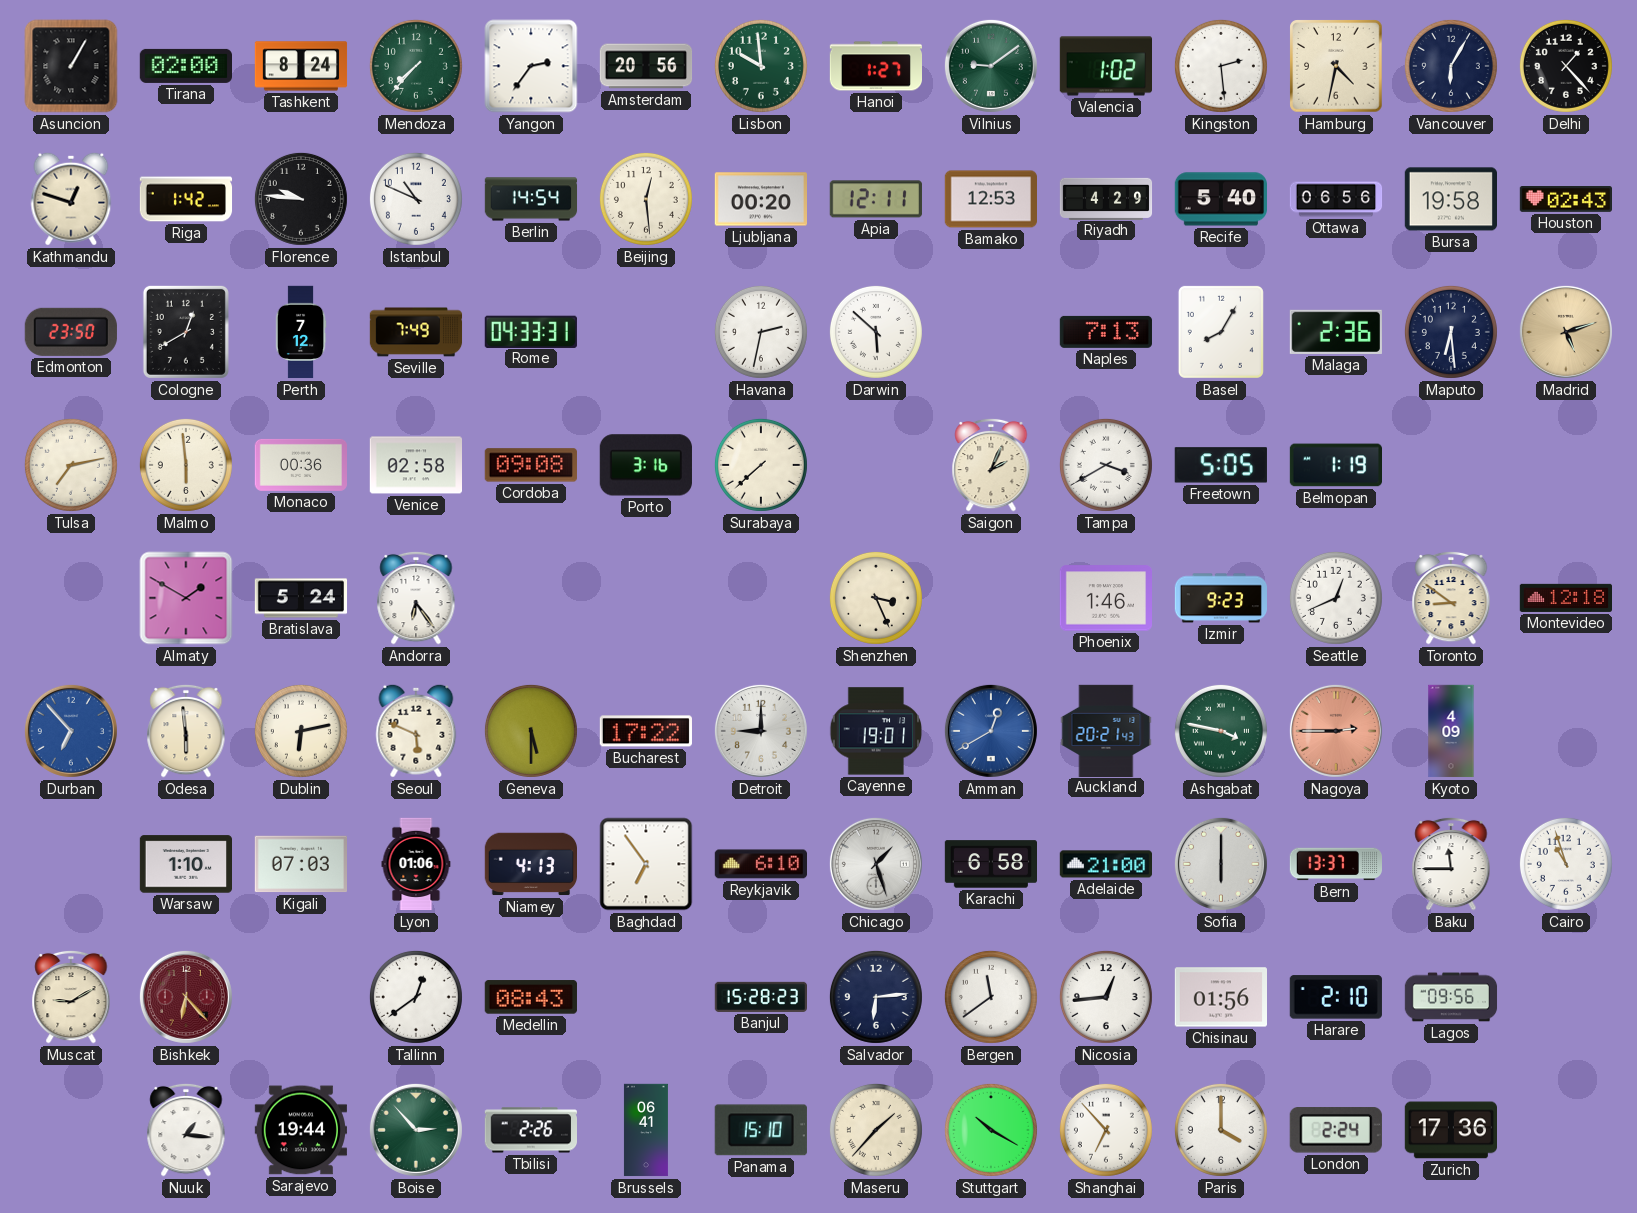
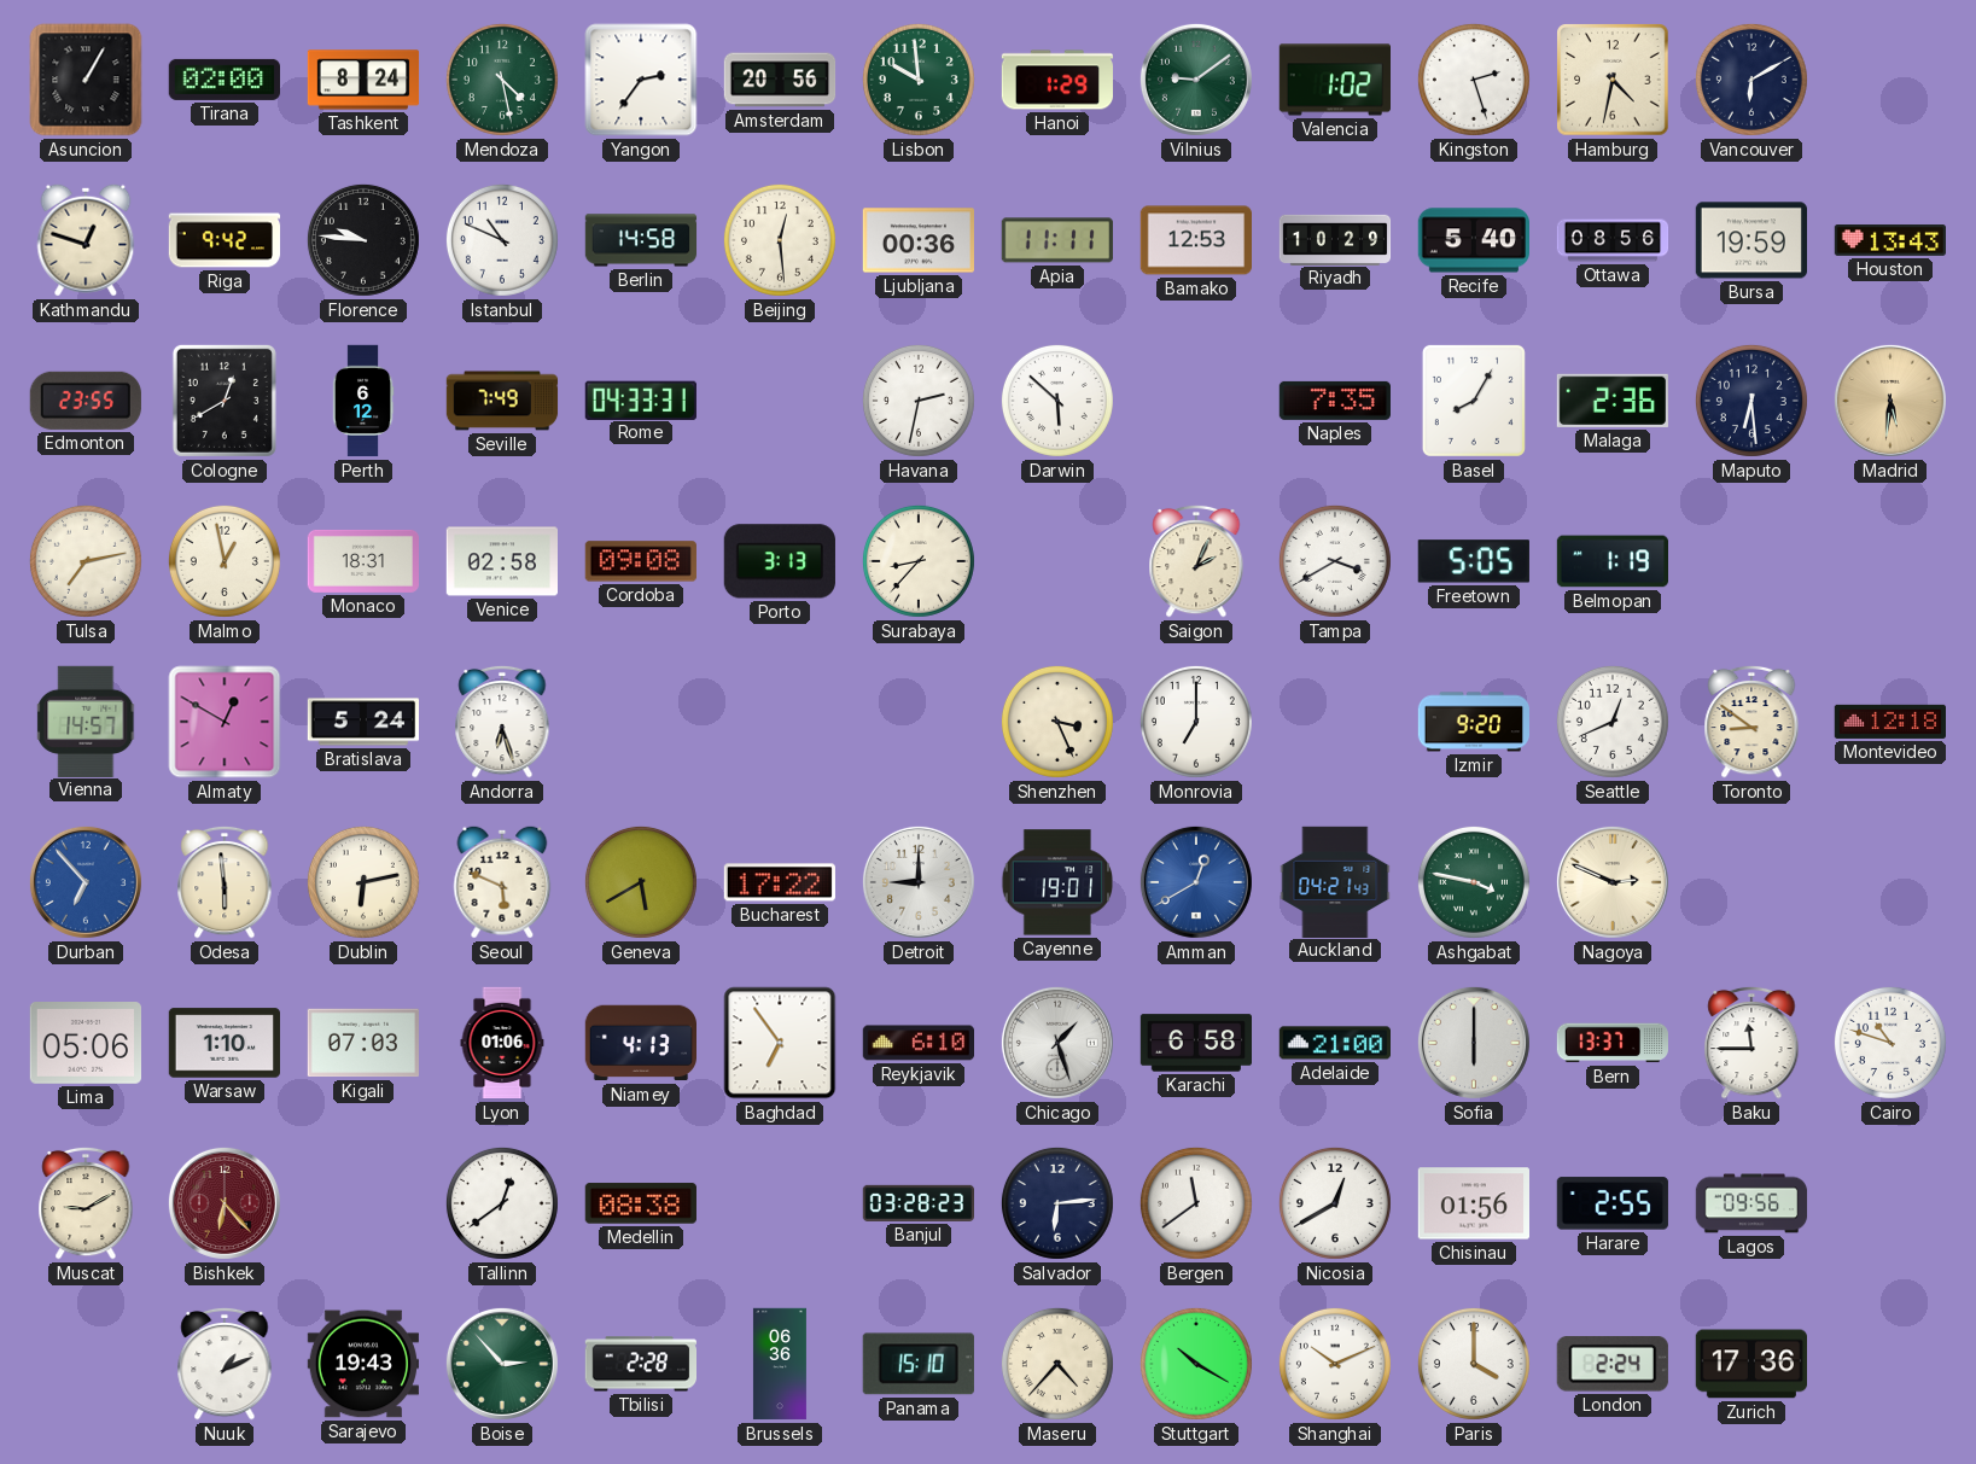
Mendoza: 7:37 -> 4:28
Hanoi: 1:27 -> 1:29
Kingston: 2:29 -> 2:27
Vancouver: 6:05 -> 6:10
Delhi: 1:23 -> none
Riga: 1:42 -> 9:42
Berlin: 14:54 -> 14:58
Ljubljana: 00:20 -> 00:36
Apia: 12:11 -> 11:11
Riyadh: 4:29 -> 10:29
Ottawa: 06:56 -> 08:56
Bursa: 19:58 -> 19:59
Houston: 02:43 -> 13:43
Edmonton: 23:50 -> 23:55
Perth: 7:12 -> 6:12
Naples: 7:13 -> 7:35
Madrid: 5:12 -> 5:31
Malmo: 5:59 -> 12:58
Monaco: 00:36 -> 18:31
Porto: 3:16 -> 3:13
Surabaya: 7:38 -> 8:37
Vienna: none -> 14:57
Almaty: 1:50 -> 12:50
Andorra: 6:24 -> 6:27
Monrovia: none -> 7:00
Phoenix: 1:46 -> none
Izmir: 9:23 -> 9:20
Geneva: 5:30 -> 5:40
Auckland: 20:21 -> 04:21
Nagoya: 2:45 -> 2:49
Nagoya dial: salmon -> cream
Kyoto: 4:09 -> none
Lima: none -> 05:06
Cairo: 10:57 -> 10:48
Medellin: 08:43 -> 08:38
Banjul: 15:28 -> 03:28
Nicosia: 12:44 -> 12:40
Harare: 2:10 -> 2:55
Nuuk: 1:16 -> 1:11
Sarajevo: 19:44 -> 19:43
Tbilisi: 2:26 -> 2:28
Brussels: 06:41 -> 06:36
Maseru: 1:37 -> 4:37
Shanghai: 6:53 -> 10:11
